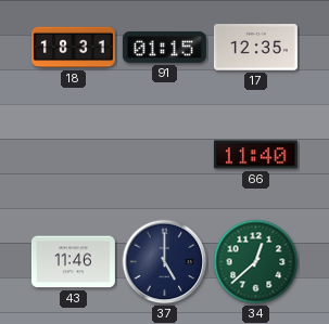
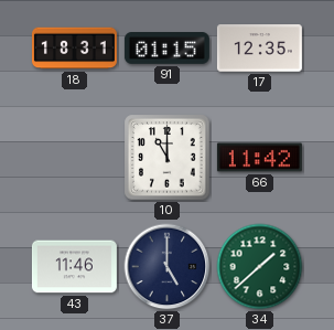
10: none -> 11:00
66: 11:40 -> 11:42
34: 12:38 -> 1:38
